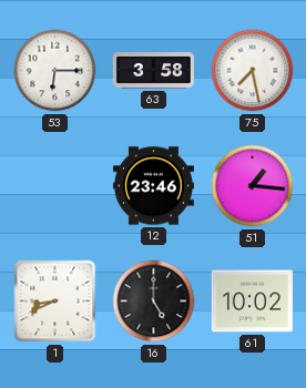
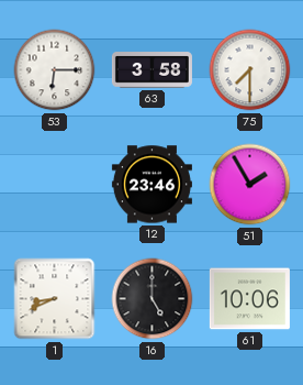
75: 7:28 -> 7:30
51: 1:16 -> 1:55
61: 10:02 -> 10:06
